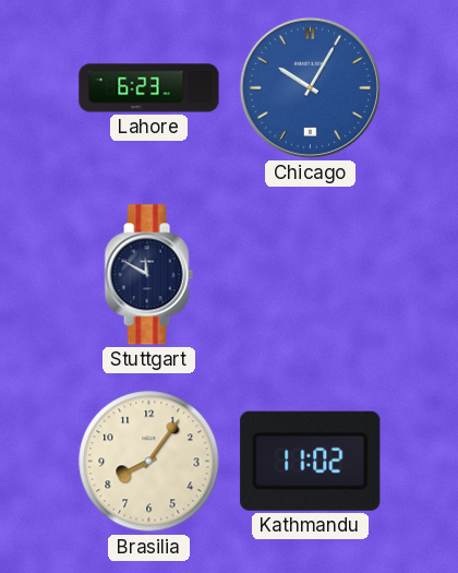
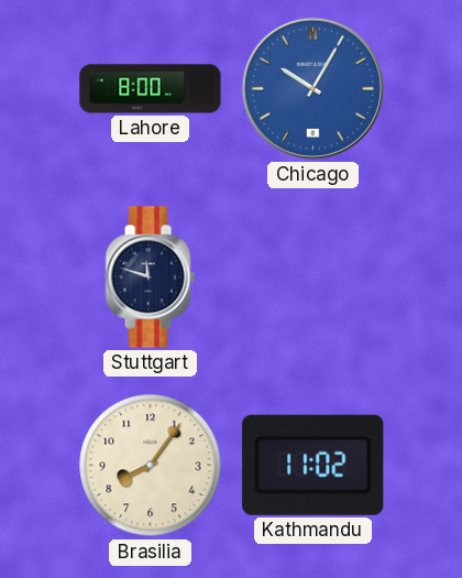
Lahore: 6:23 -> 8:00
Stuttgart: 11:50 -> 11:48
